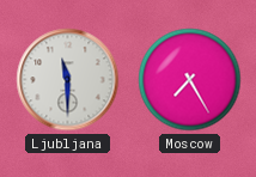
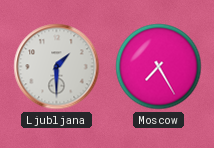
Ljubljana: 11:30 -> 1:30
